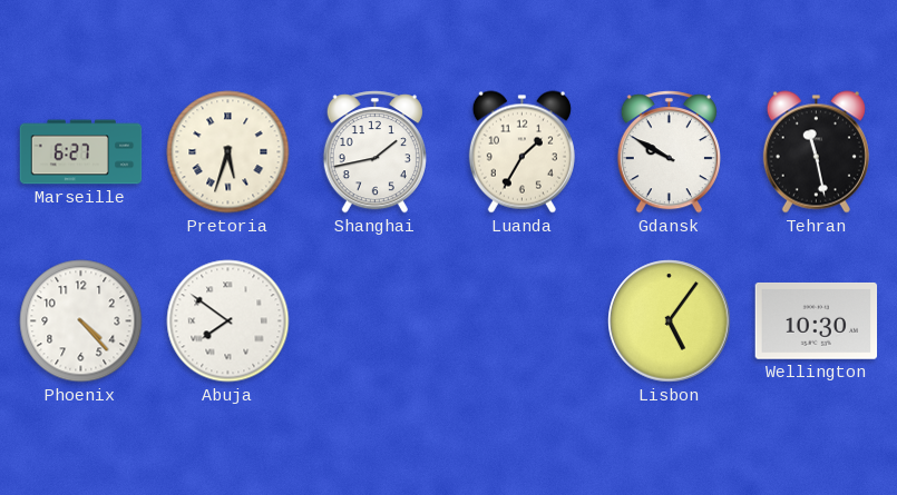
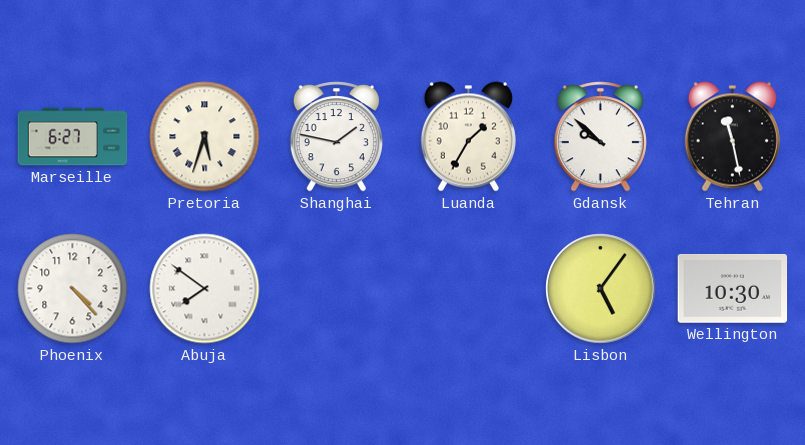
Shanghai: 1:43 -> 1:47
Gdansk: 9:50 -> 9:52
